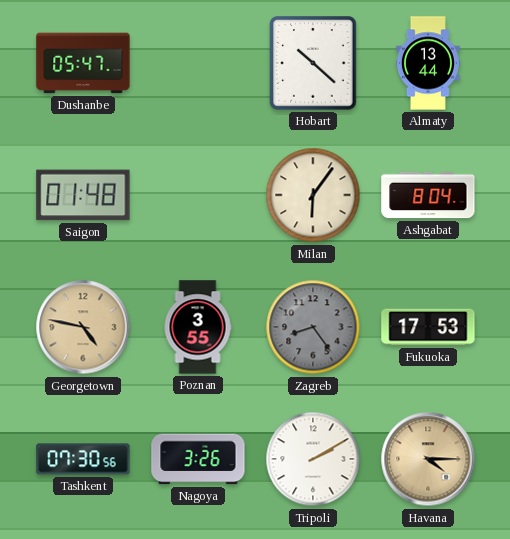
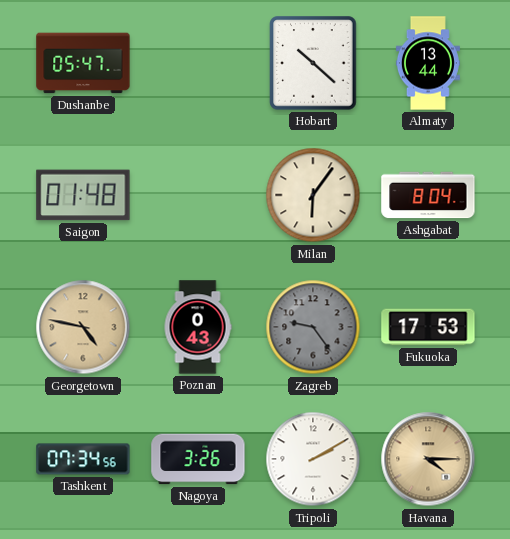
Poznan: 3:55 -> 0:43
Zagreb: 8:24 -> 9:24
Tashkent: 07:30 -> 07:34
